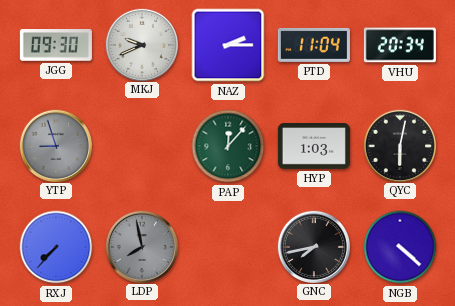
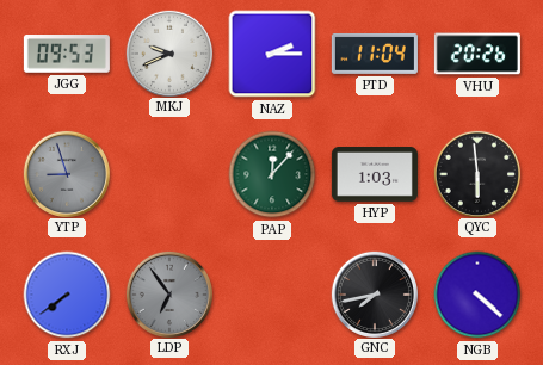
JGG: 09:30 -> 09:53
VHU: 20:34 -> 20:26
QYC: 6:02 -> 5:59
RXJ: 7:37 -> 7:39
LDP: 7:58 -> 6:54
